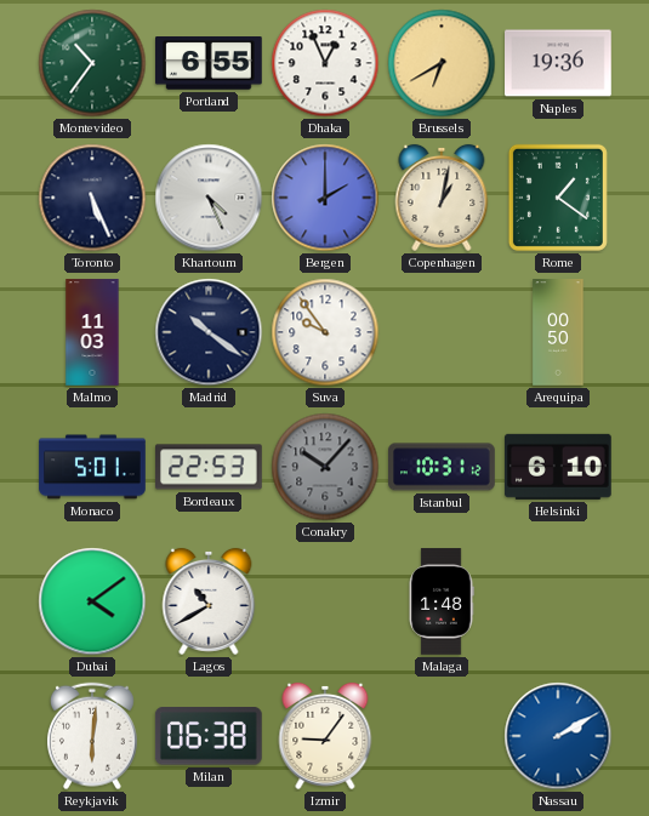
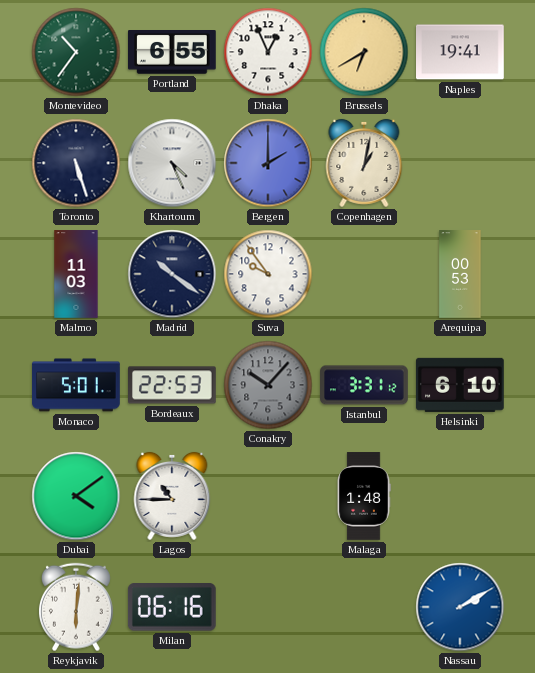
Naples: 19:36 -> 19:41
Toronto: 5:26 -> 5:27
Rome: 1:21 -> none
Arequipa: 00:50 -> 00:53
Istanbul: 10:31 -> 3:31
Lagos: 10:40 -> 10:45
Milan: 06:38 -> 06:16
Izmir: 9:06 -> none
